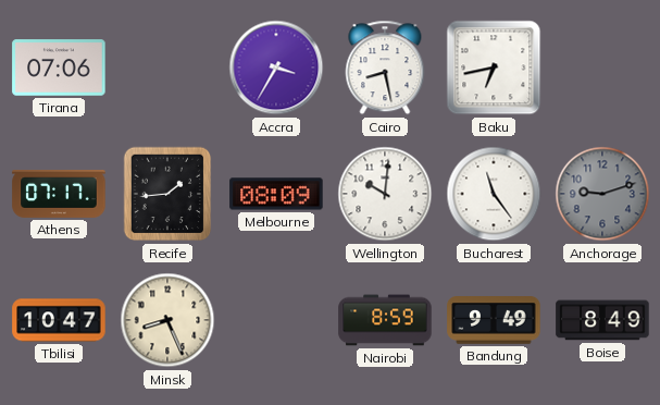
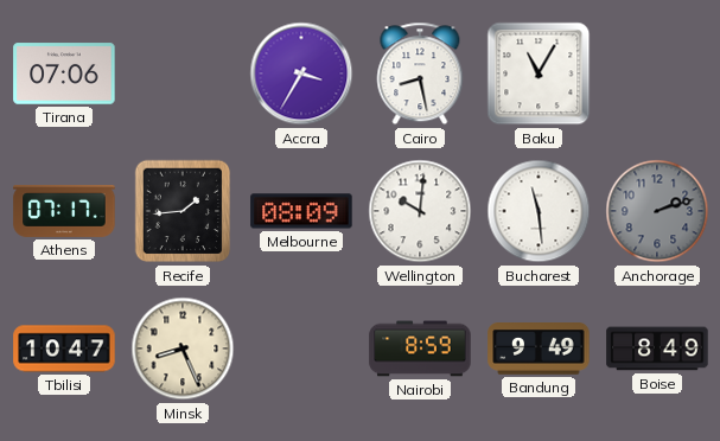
Baku: 6:43 -> 11:05
Bucharest: 11:24 -> 11:29
Anchorage: 9:12 -> 2:12
